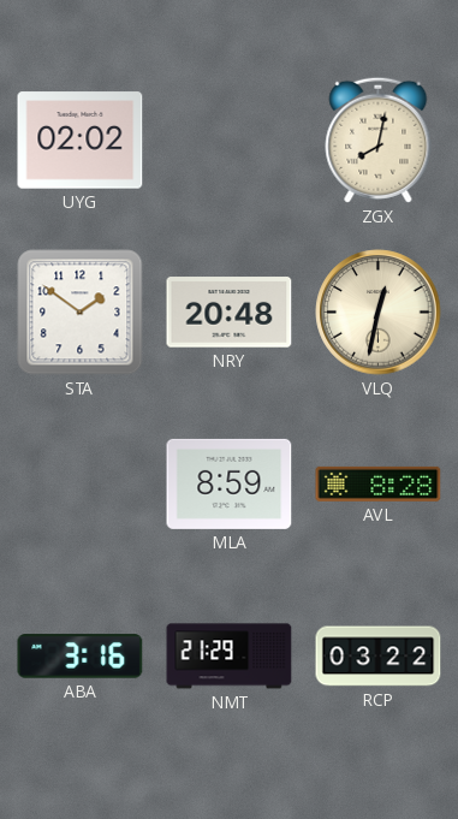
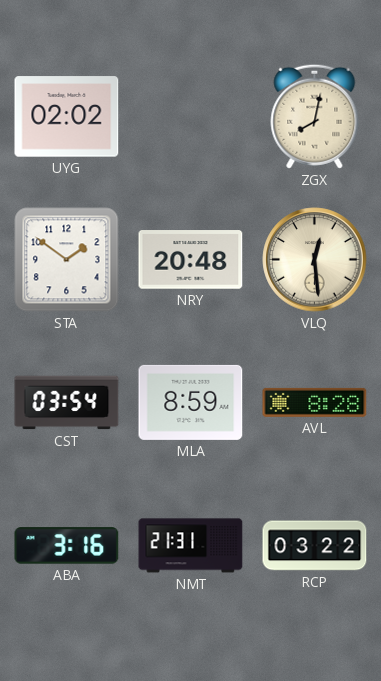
VLQ: 12:32 -> 12:29
CST: none -> 03:54
NMT: 21:29 -> 21:31
